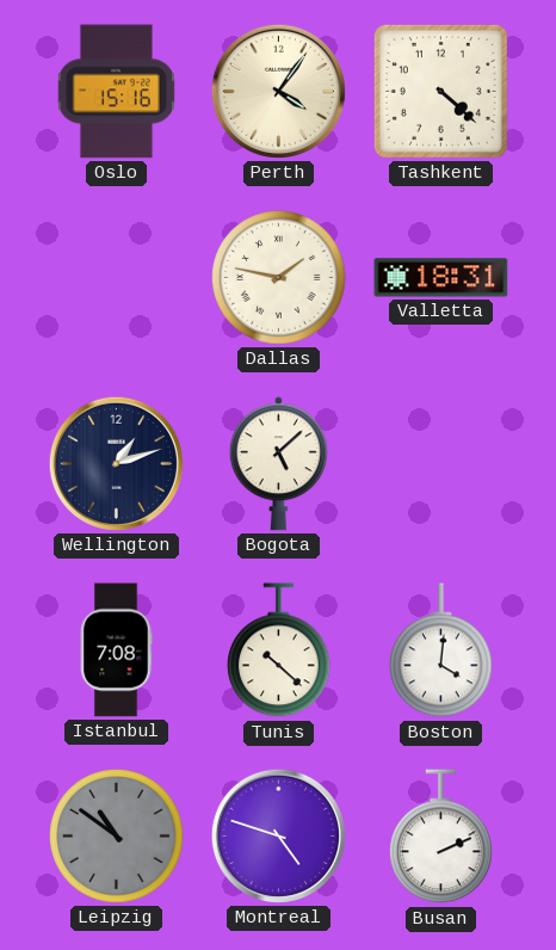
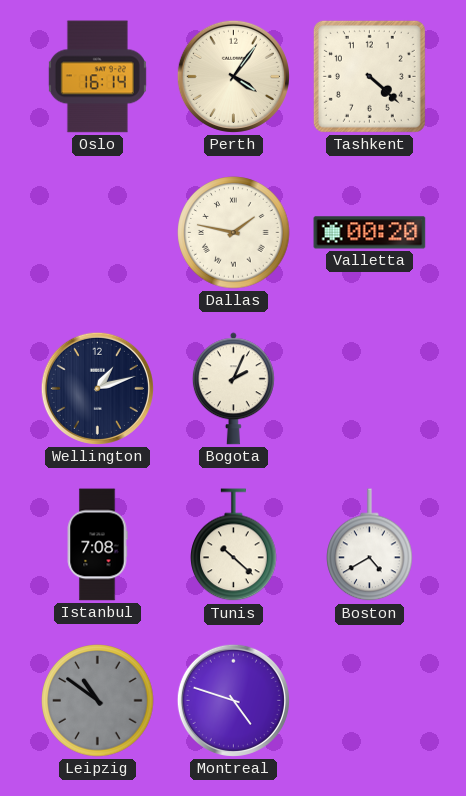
Oslo: 15:16 -> 16:14
Valletta: 18:31 -> 00:20
Bogota: 5:08 -> 2:04
Boston: 4:01 -> 4:40
Busan: 2:11 -> none
